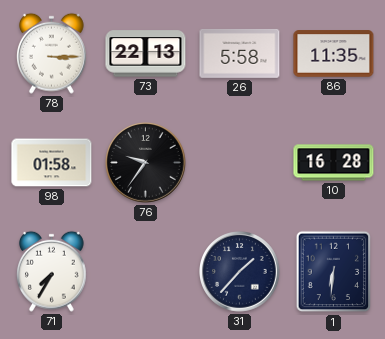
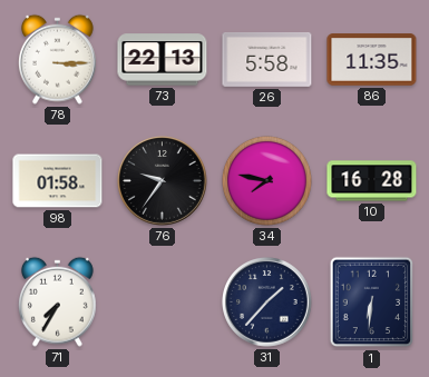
34: none -> 7:47
